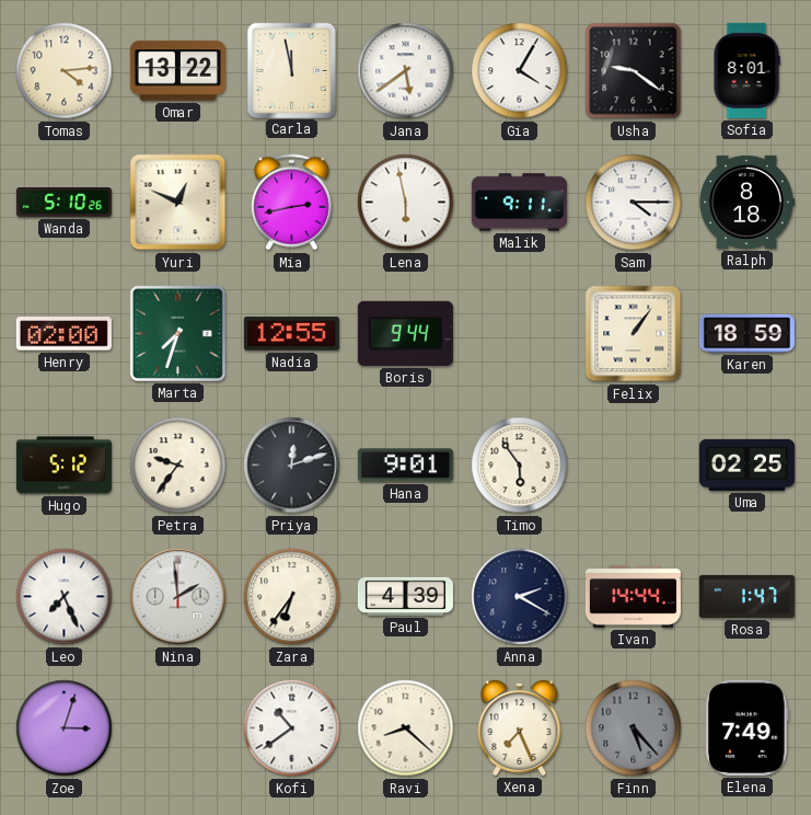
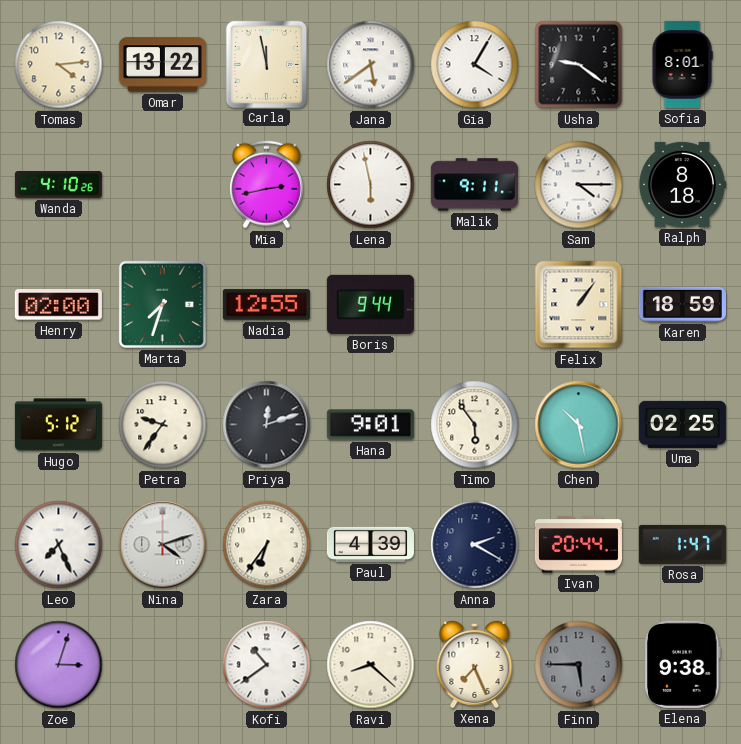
Wanda: 5:10 -> 4:10
Yuri: 12:49 -> none
Chen: none -> 10:28
Nina: 1:59 -> 4:12
Ivan: 14:44 -> 20:44
Finn: 5:23 -> 5:45
Elena: 7:49 -> 9:38
